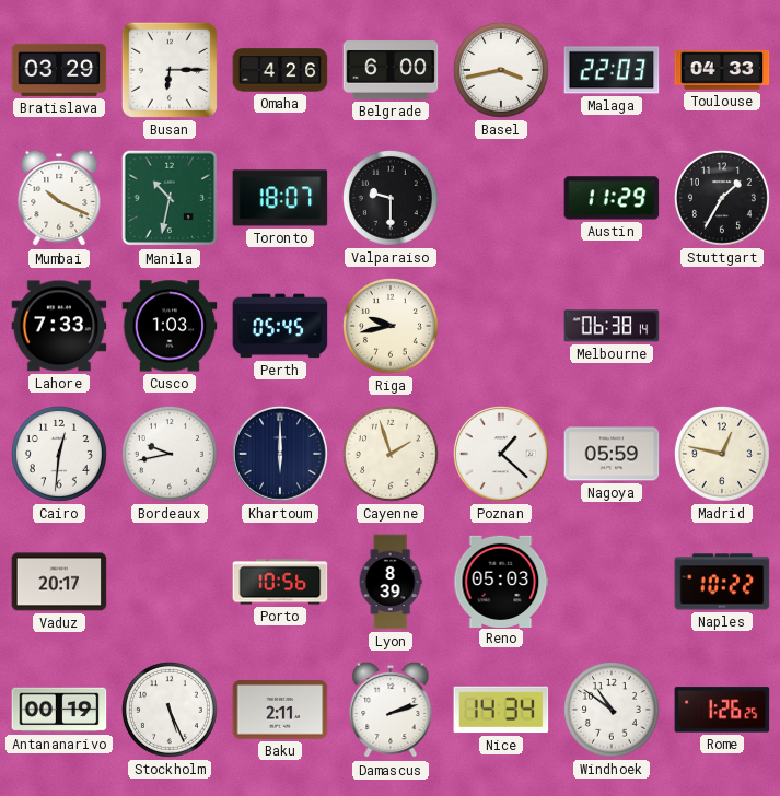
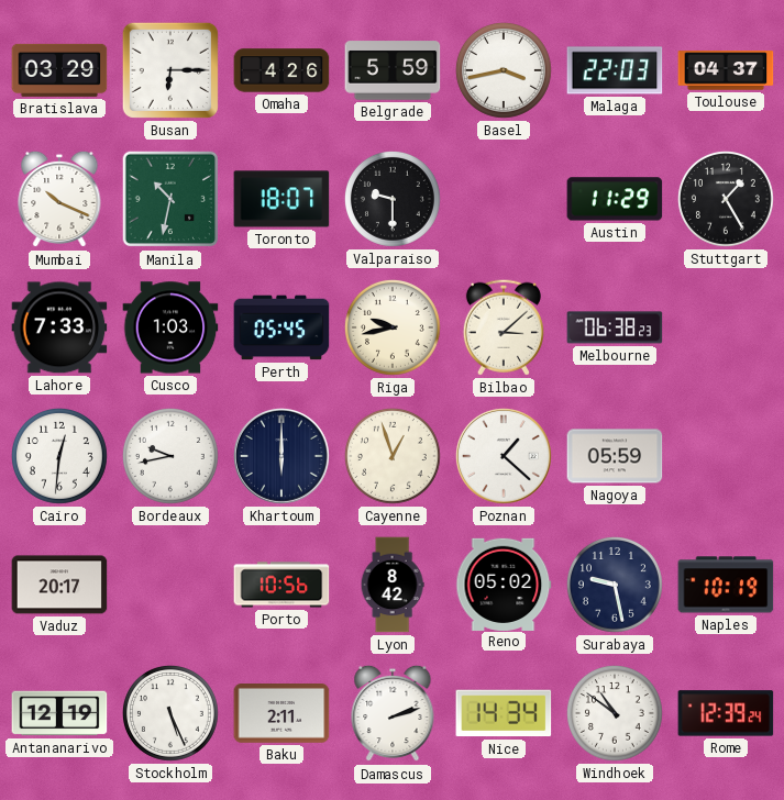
Belgrade: 6:00 -> 5:59
Toulouse: 04:33 -> 04:37
Stuttgart: 1:35 -> 1:25
Bilbao: none -> 3:08
Melbourne: 06:38:14 -> 06:38:23
Cayenne: 1:57 -> 12:57
Madrid: 12:47 -> none
Lyon: 8:39 -> 8:42
Reno: 05:03 -> 05:02
Surabaya: none -> 9:28
Naples: 10:22 -> 10:19
Antananarivo: 00:19 -> 12:19
Rome: 1:26 -> 12:39
